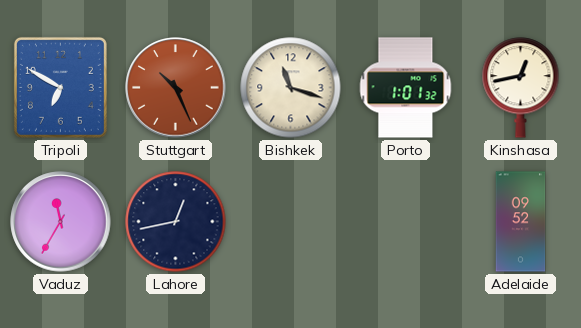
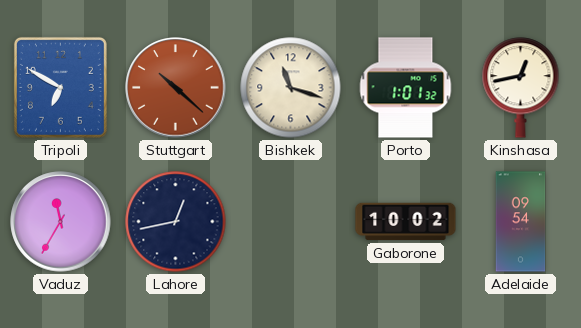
Stuttgart: 10:26 -> 10:22
Gaborone: none -> 10:02
Adelaide: 09:52 -> 09:54
